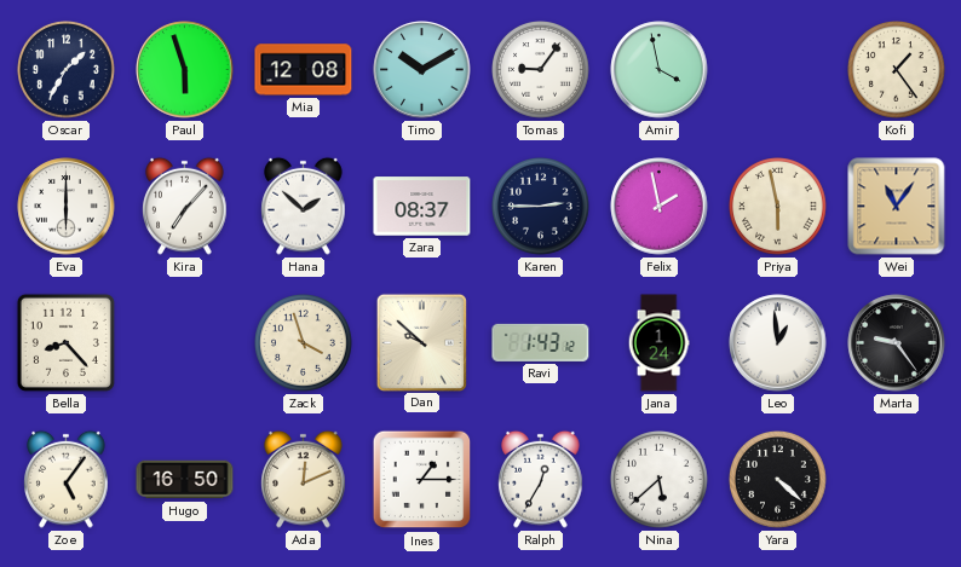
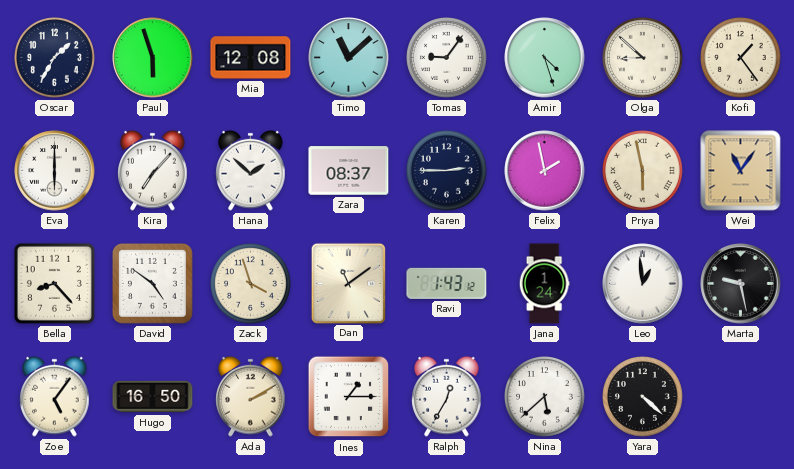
Timo: 10:10 -> 11:08
Amir: 3:58 -> 4:27
Olga: none -> 8:52
David: none -> 4:51
Dan: 9:52 -> 11:09
Marta: 9:24 -> 9:28
Ada: 12:11 -> 2:10
